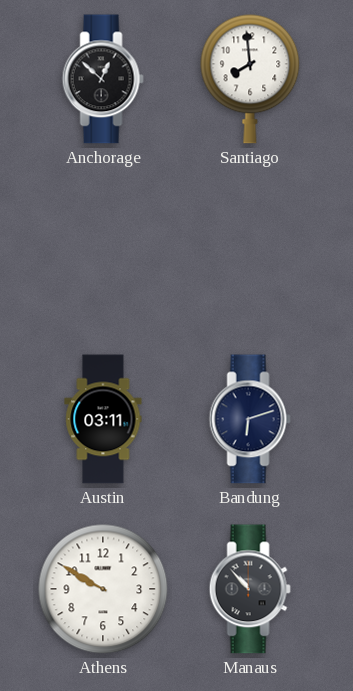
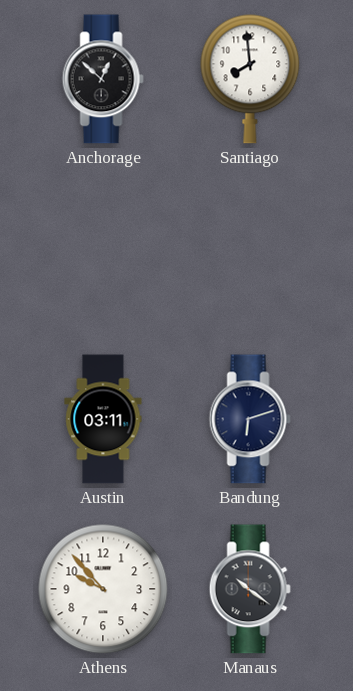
Athens: 9:50 -> 9:53
Manaus: 10:53 -> 10:21
